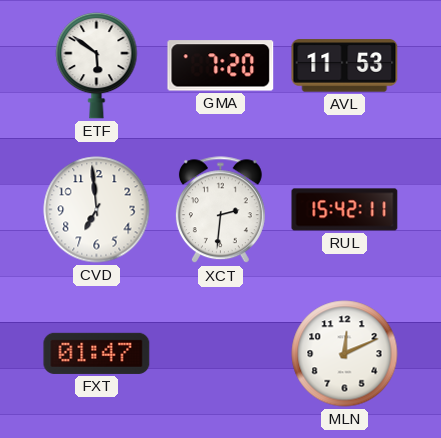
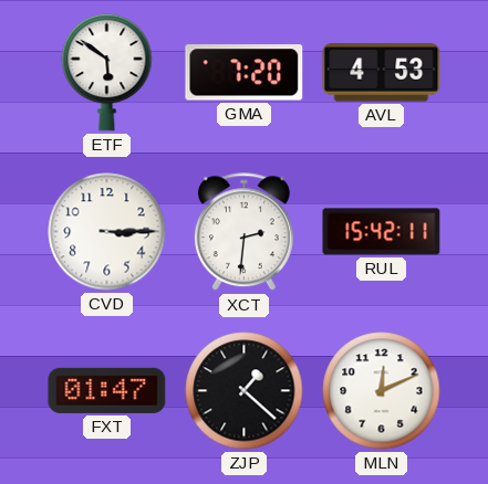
AVL: 11:53 -> 4:53
CVD: 6:59 -> 3:15
ZJP: none -> 1:22
